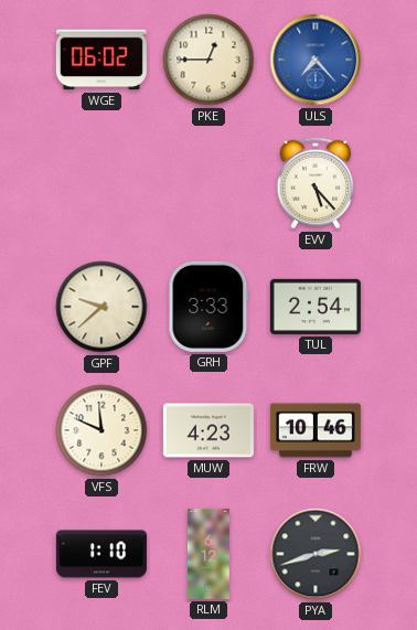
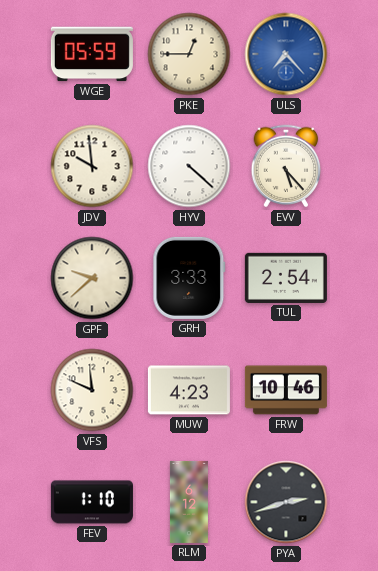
WGE: 06:02 -> 05:59
JDV: none -> 9:59
HYV: none -> 4:22
